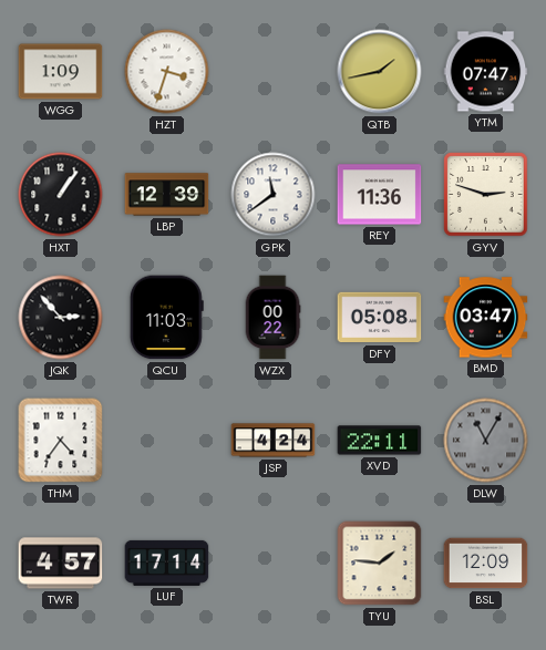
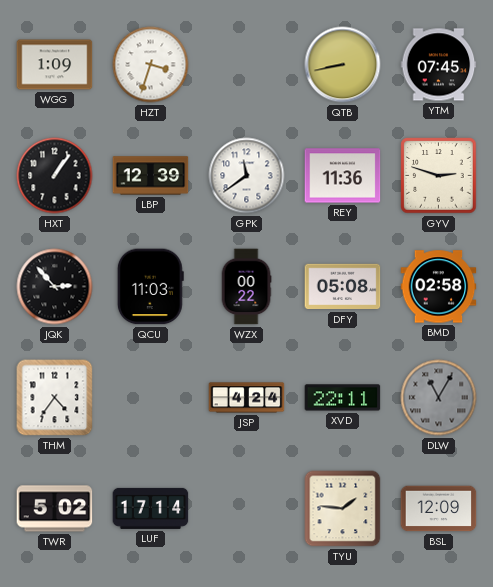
QTB: 1:43 -> 8:43
YTM: 07:47 -> 07:45
BMD: 03:47 -> 02:58
TWR: 4:57 -> 5:02
